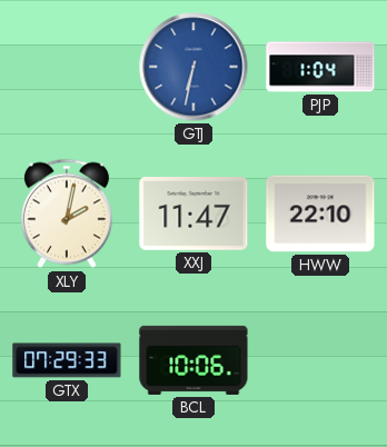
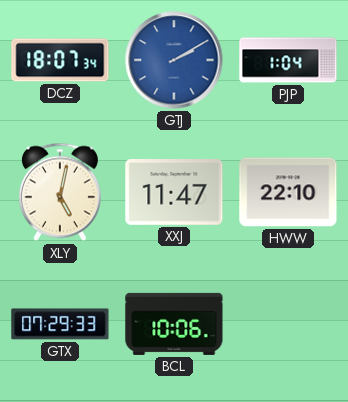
DCZ: none -> 18:07
GTJ: 6:32 -> 2:10
XLY: 2:02 -> 5:02
